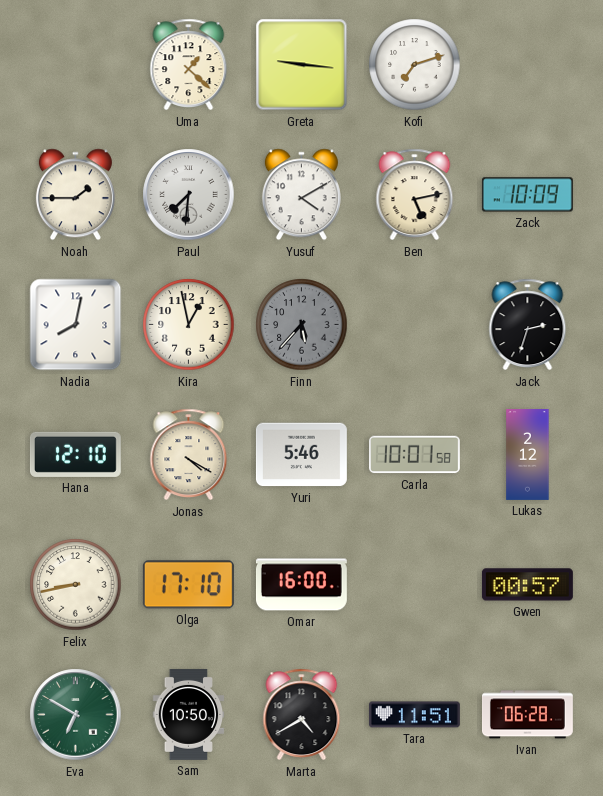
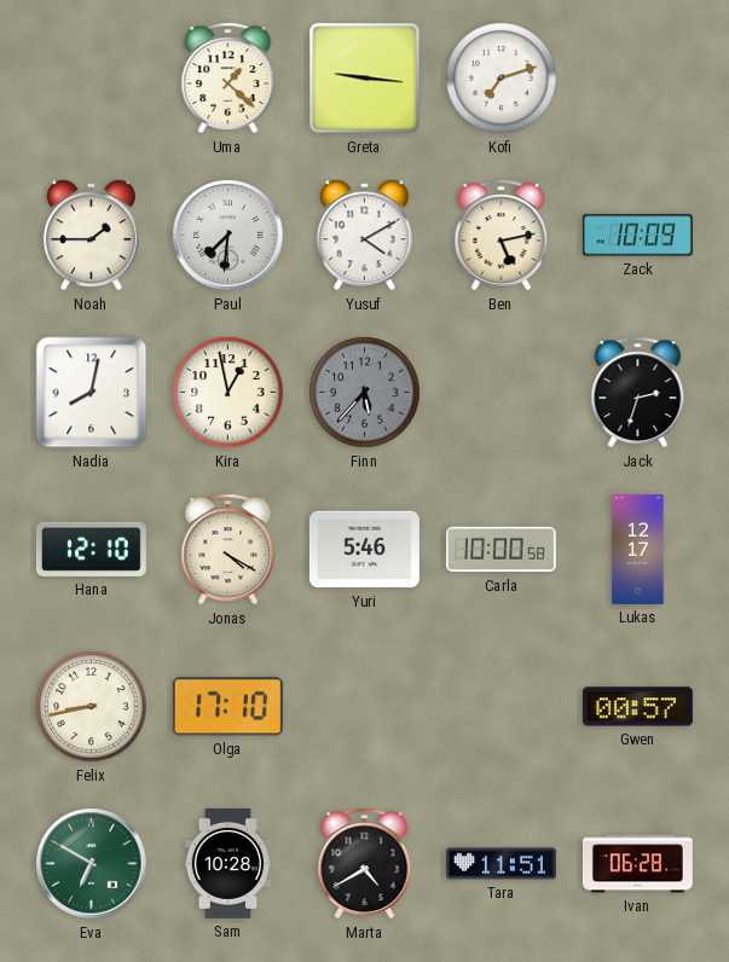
Carla: 10:01 -> 10:00
Lukas: 2:12 -> 12:17
Omar: 16:00 -> none
Sam: 10:50 -> 10:28
